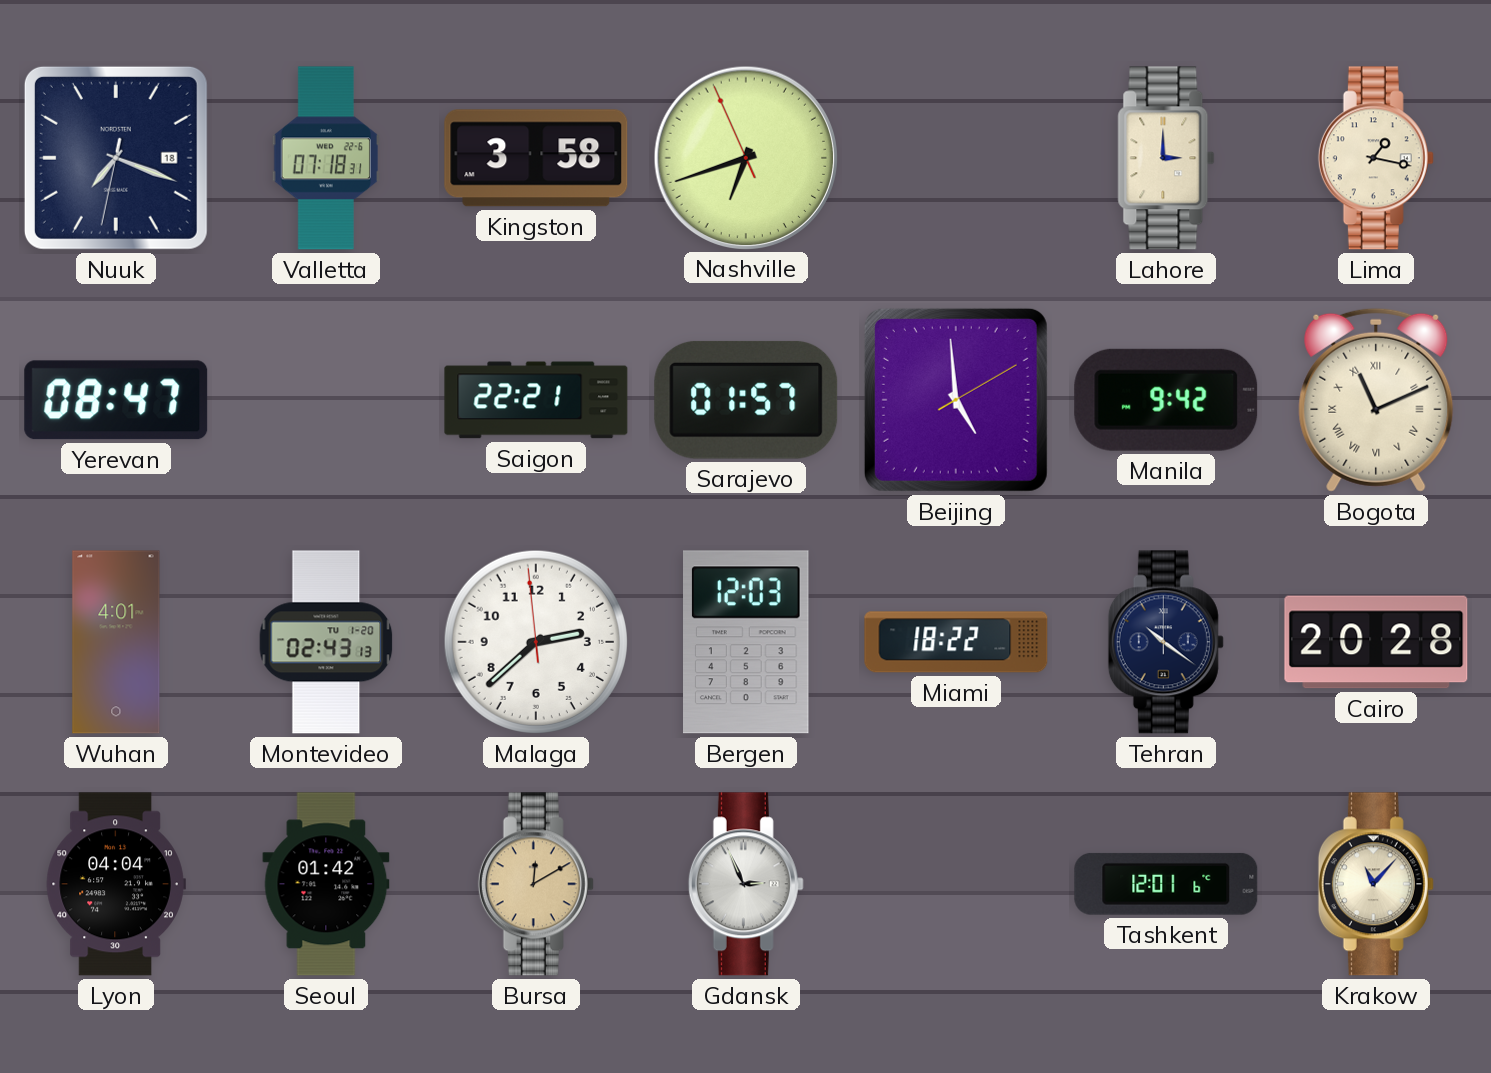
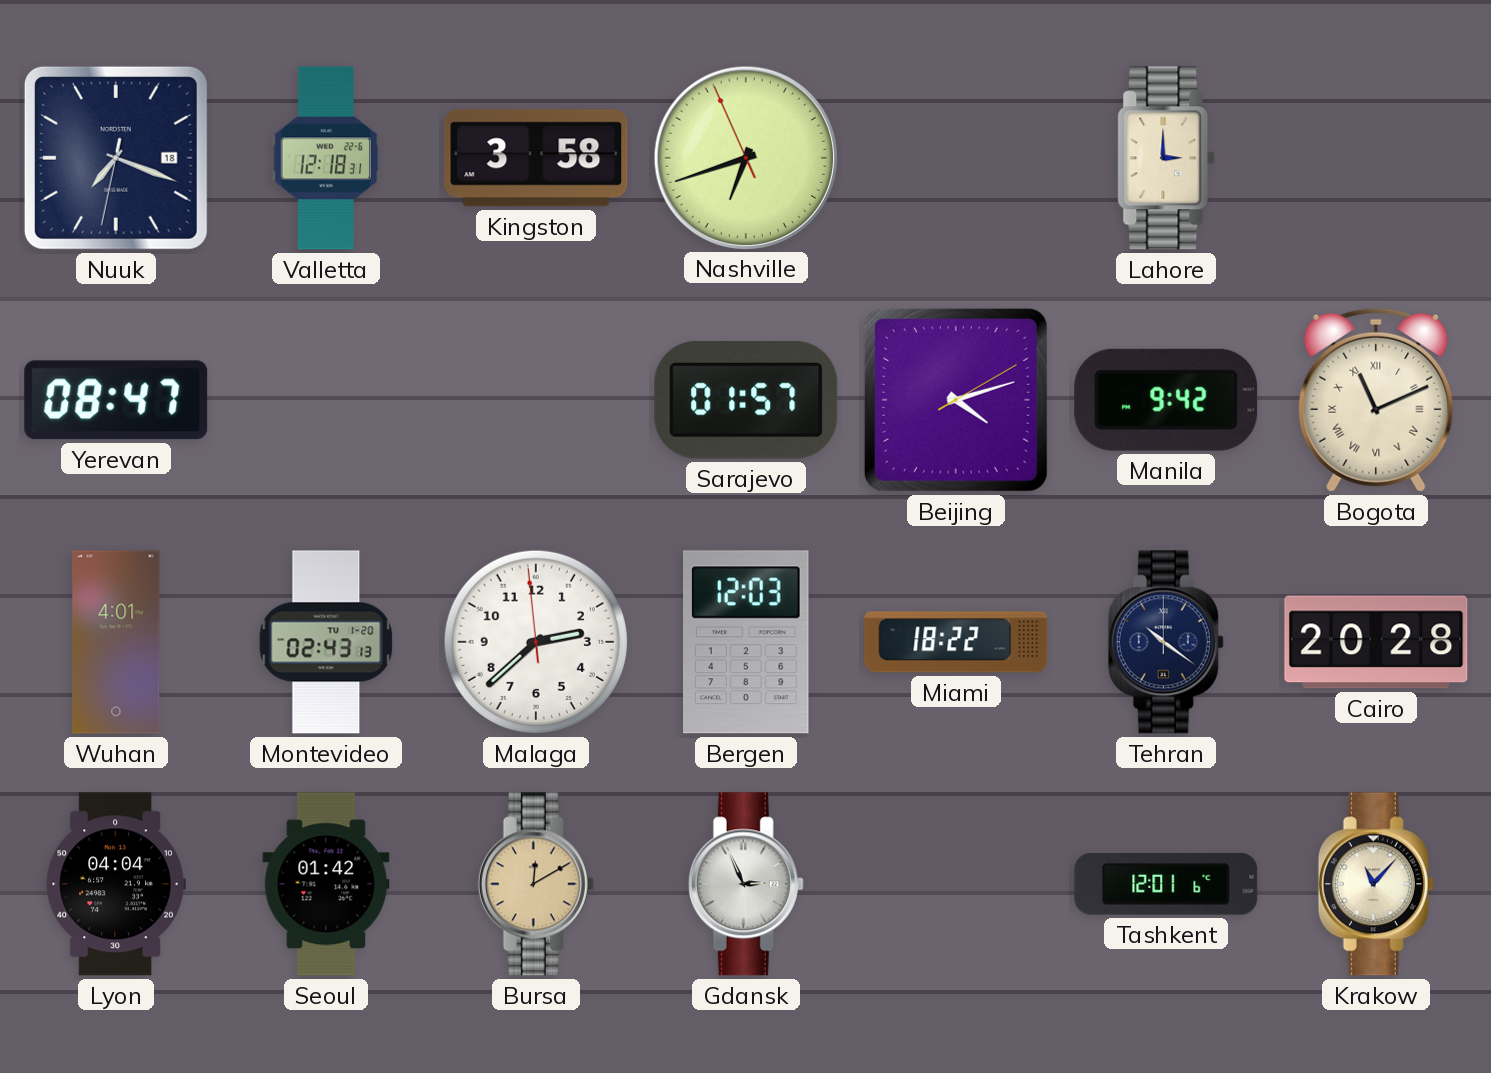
Valletta: 07:18 -> 12:18
Lima: 1:17 -> none
Saigon: 22:21 -> none
Beijing: 4:59 -> 4:12
